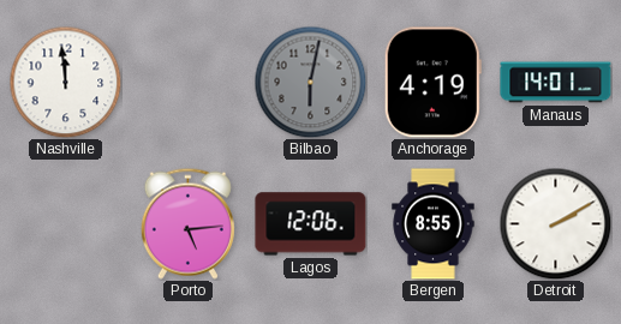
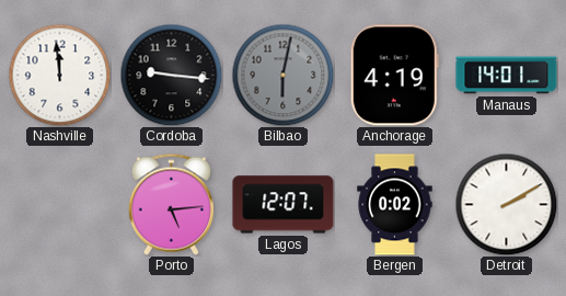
Cordoba: none -> 9:16
Lagos: 12:06 -> 12:07
Bergen: 8:55 -> 0:02
